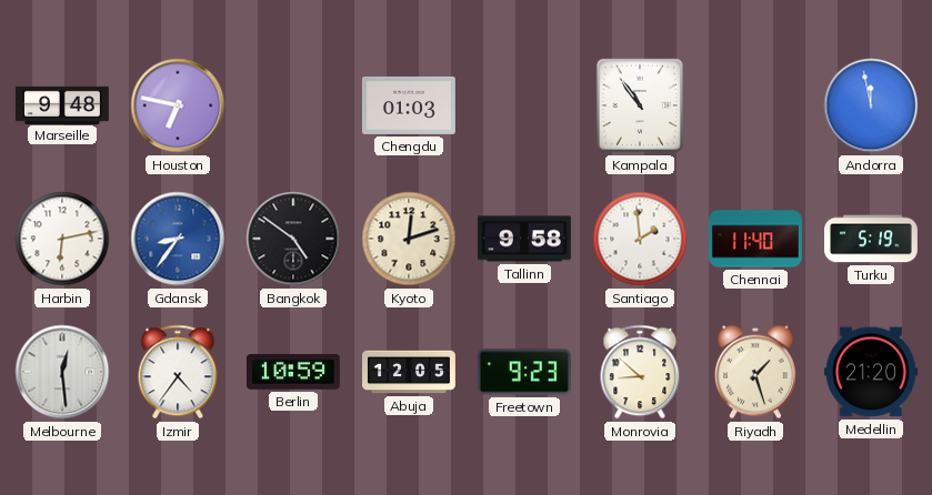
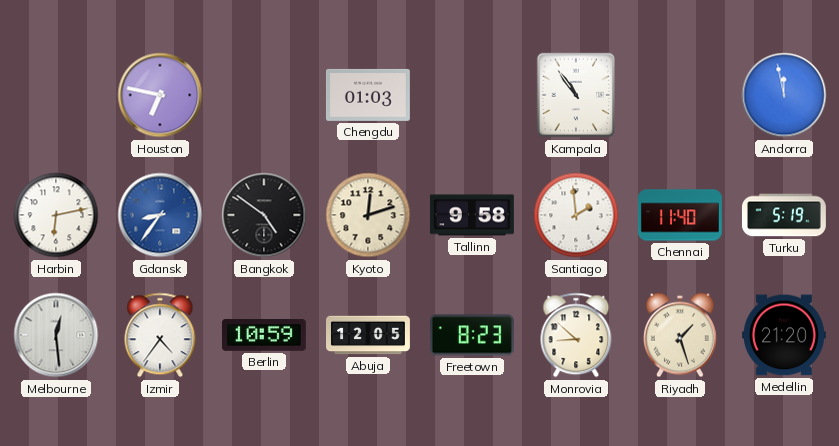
Marseille: 9:48 -> none
Freetown: 9:23 -> 8:23
